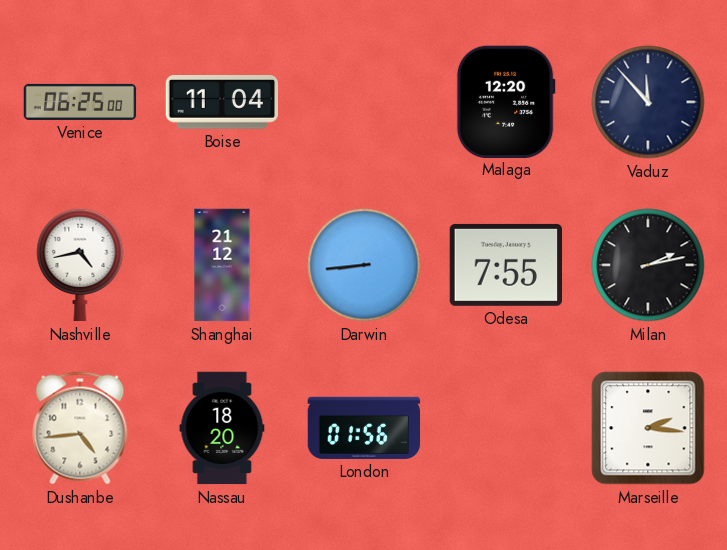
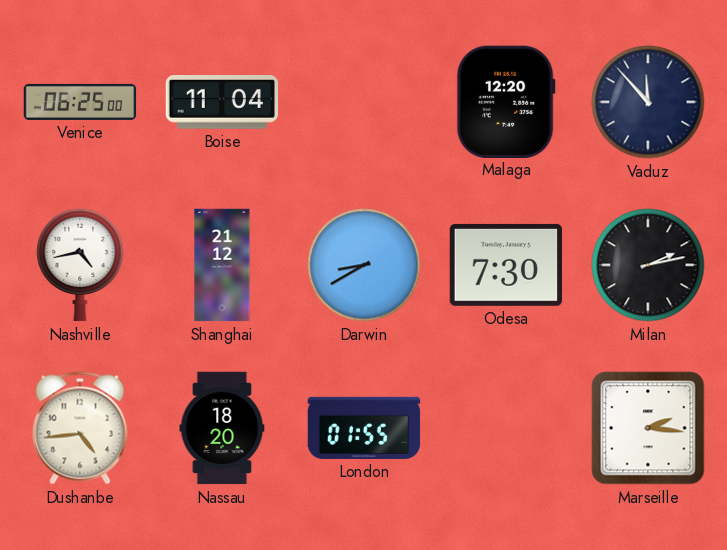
Darwin: 8:44 -> 8:40
Odesa: 7:55 -> 7:30
London: 01:56 -> 01:55
